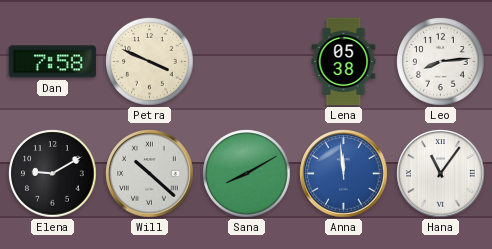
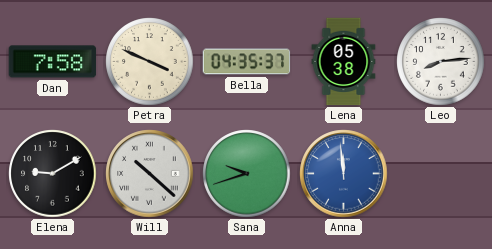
Bella: none -> 04:35
Sana: 8:10 -> 9:42
Hana: 11:06 -> none
